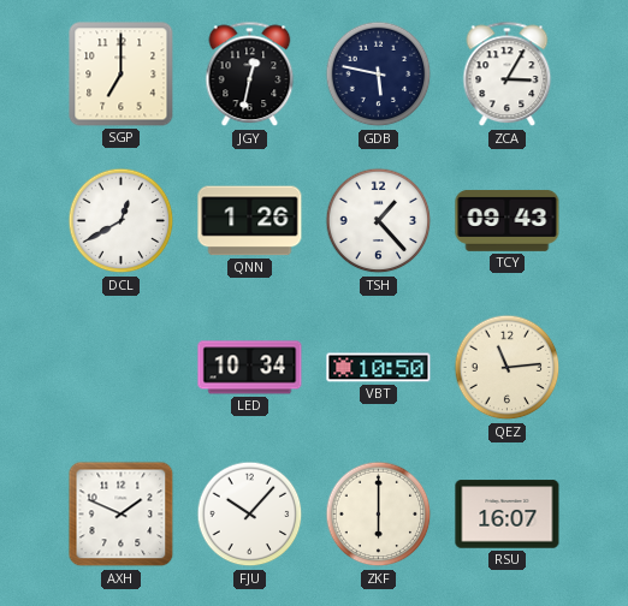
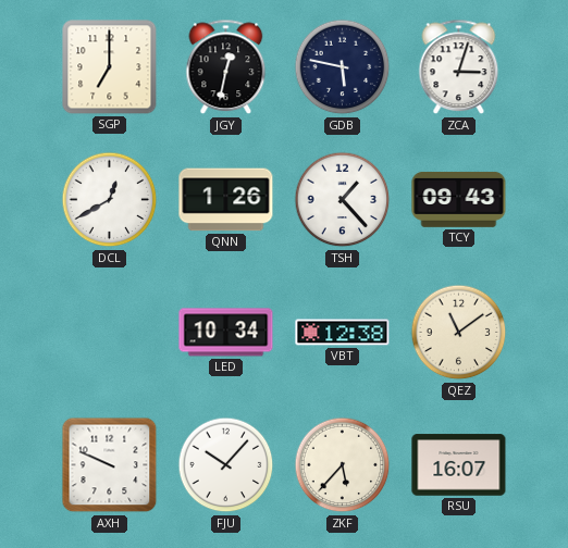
ZCA: 3:05 -> 3:03
VBT: 10:50 -> 12:38
QEZ: 11:14 -> 11:09
AXH: 1:49 -> 9:49
ZKF: 6:00 -> 5:37
